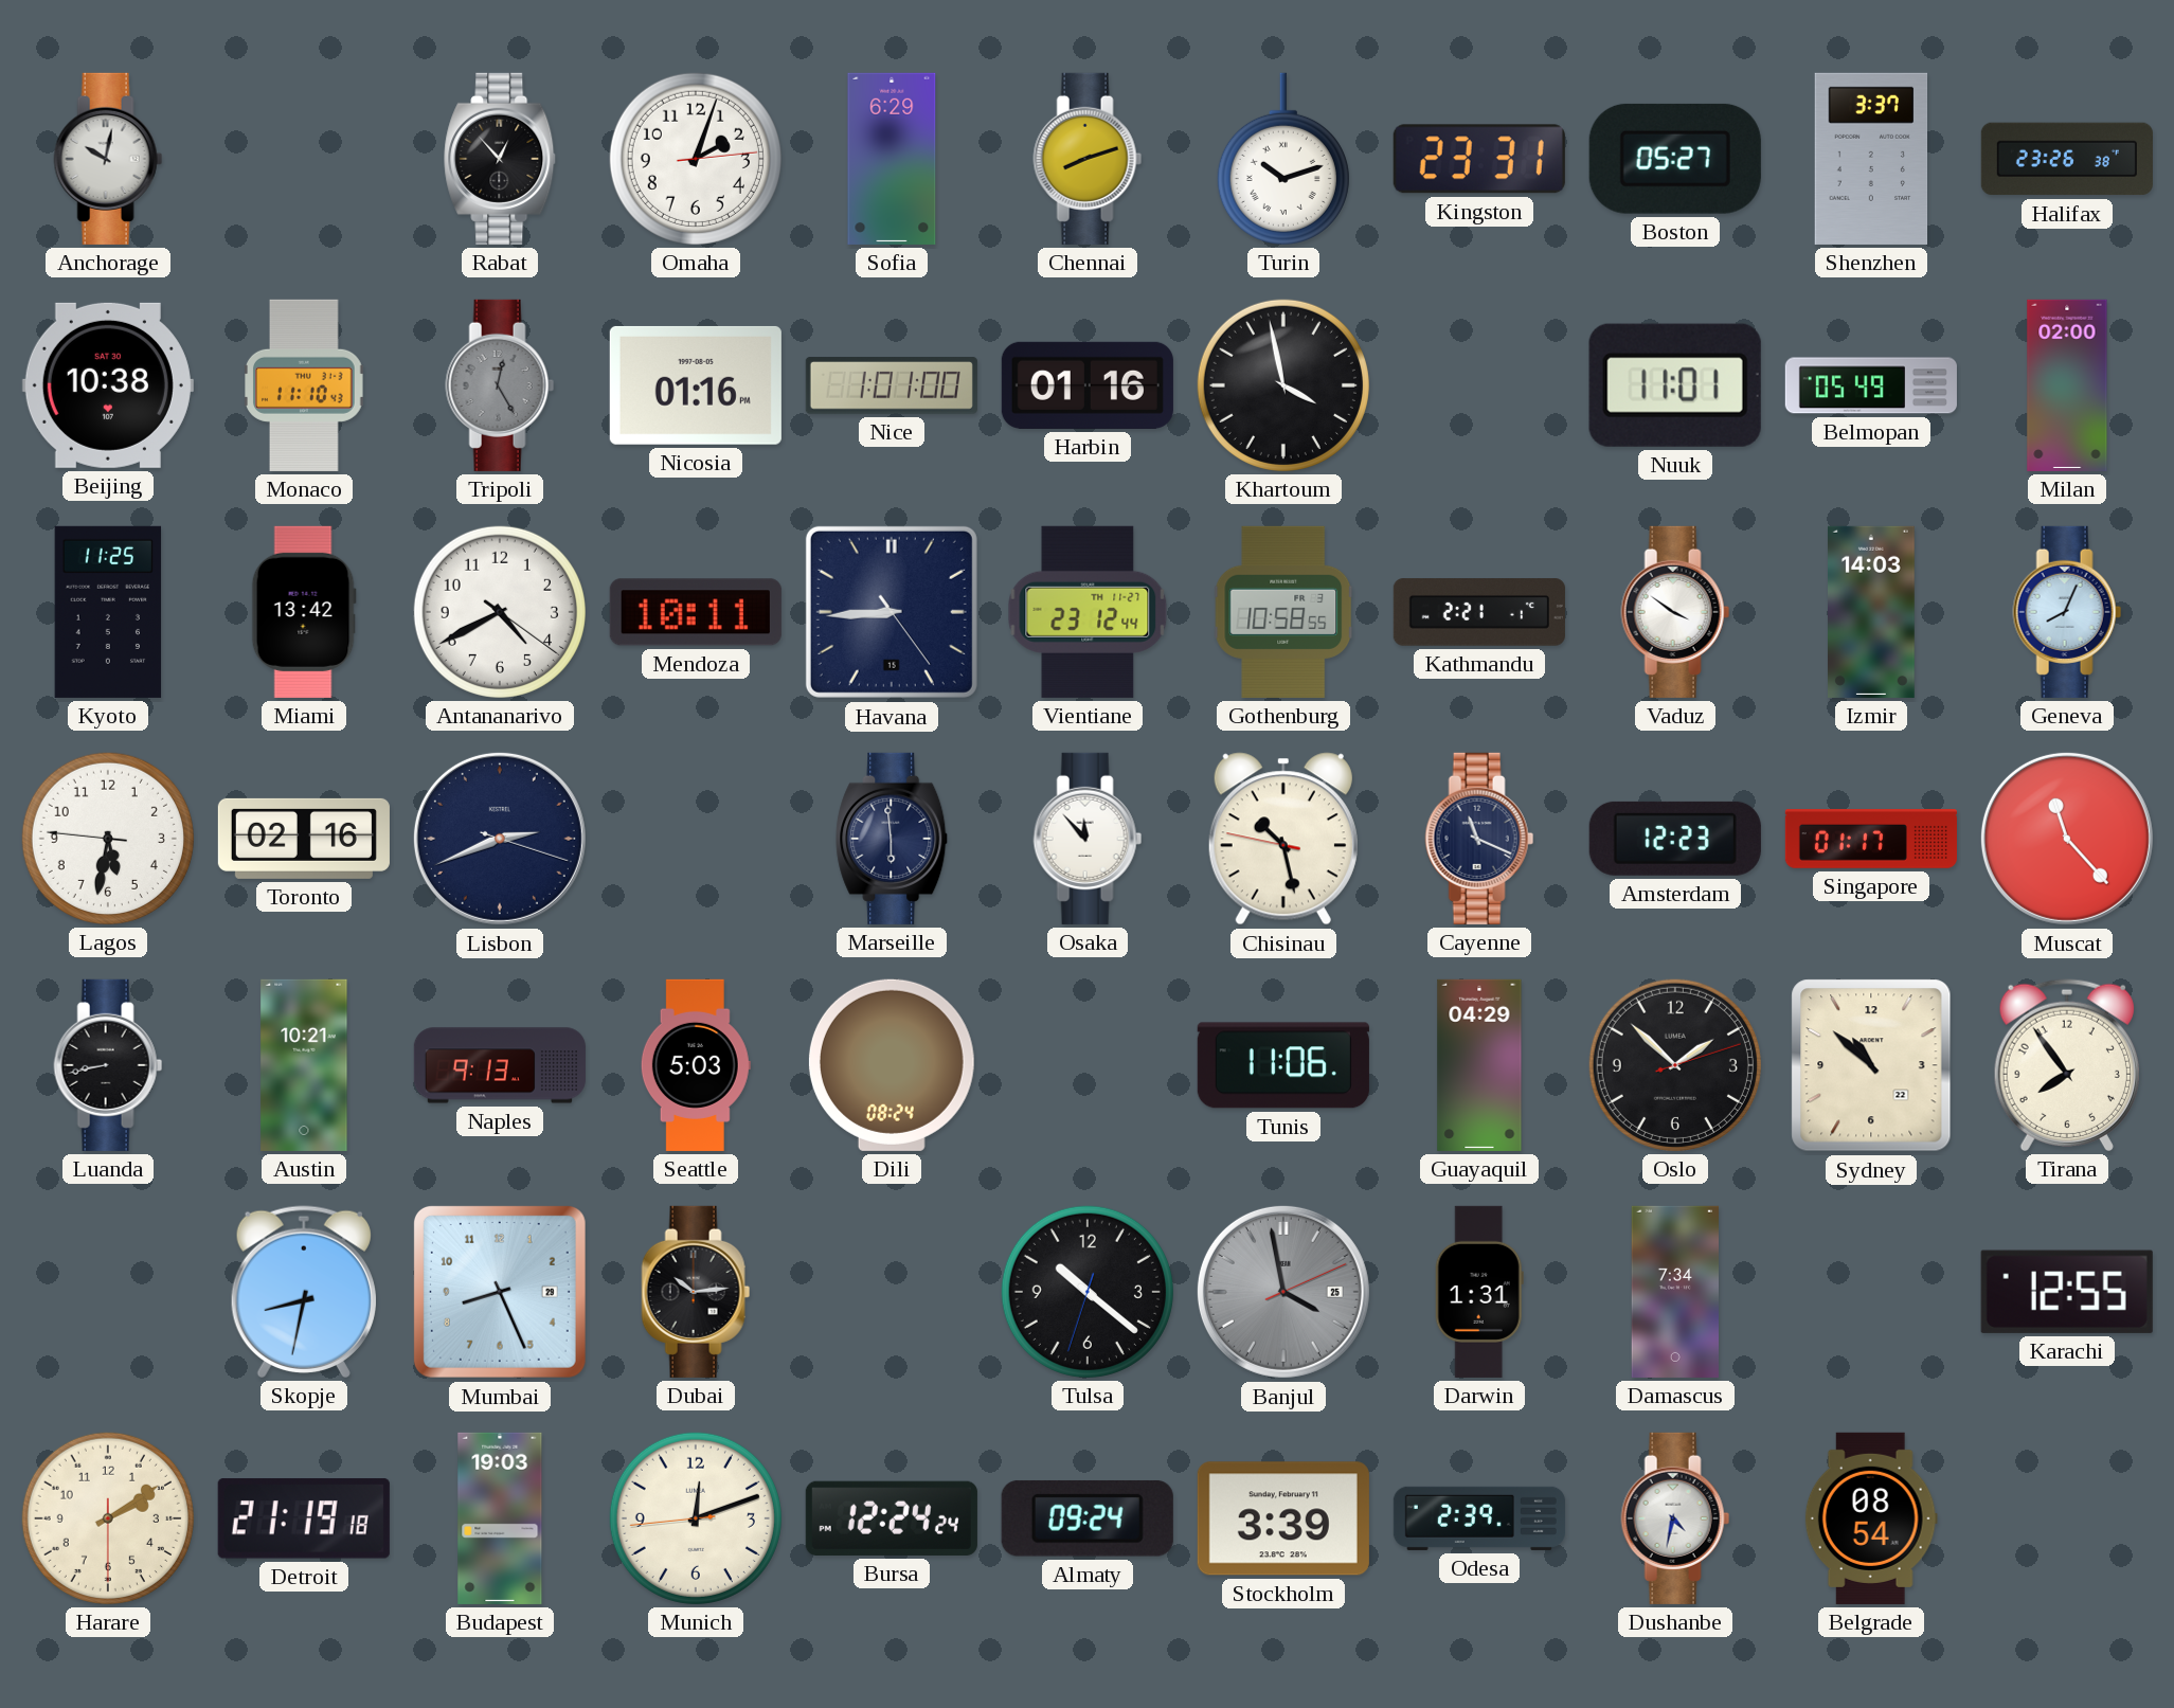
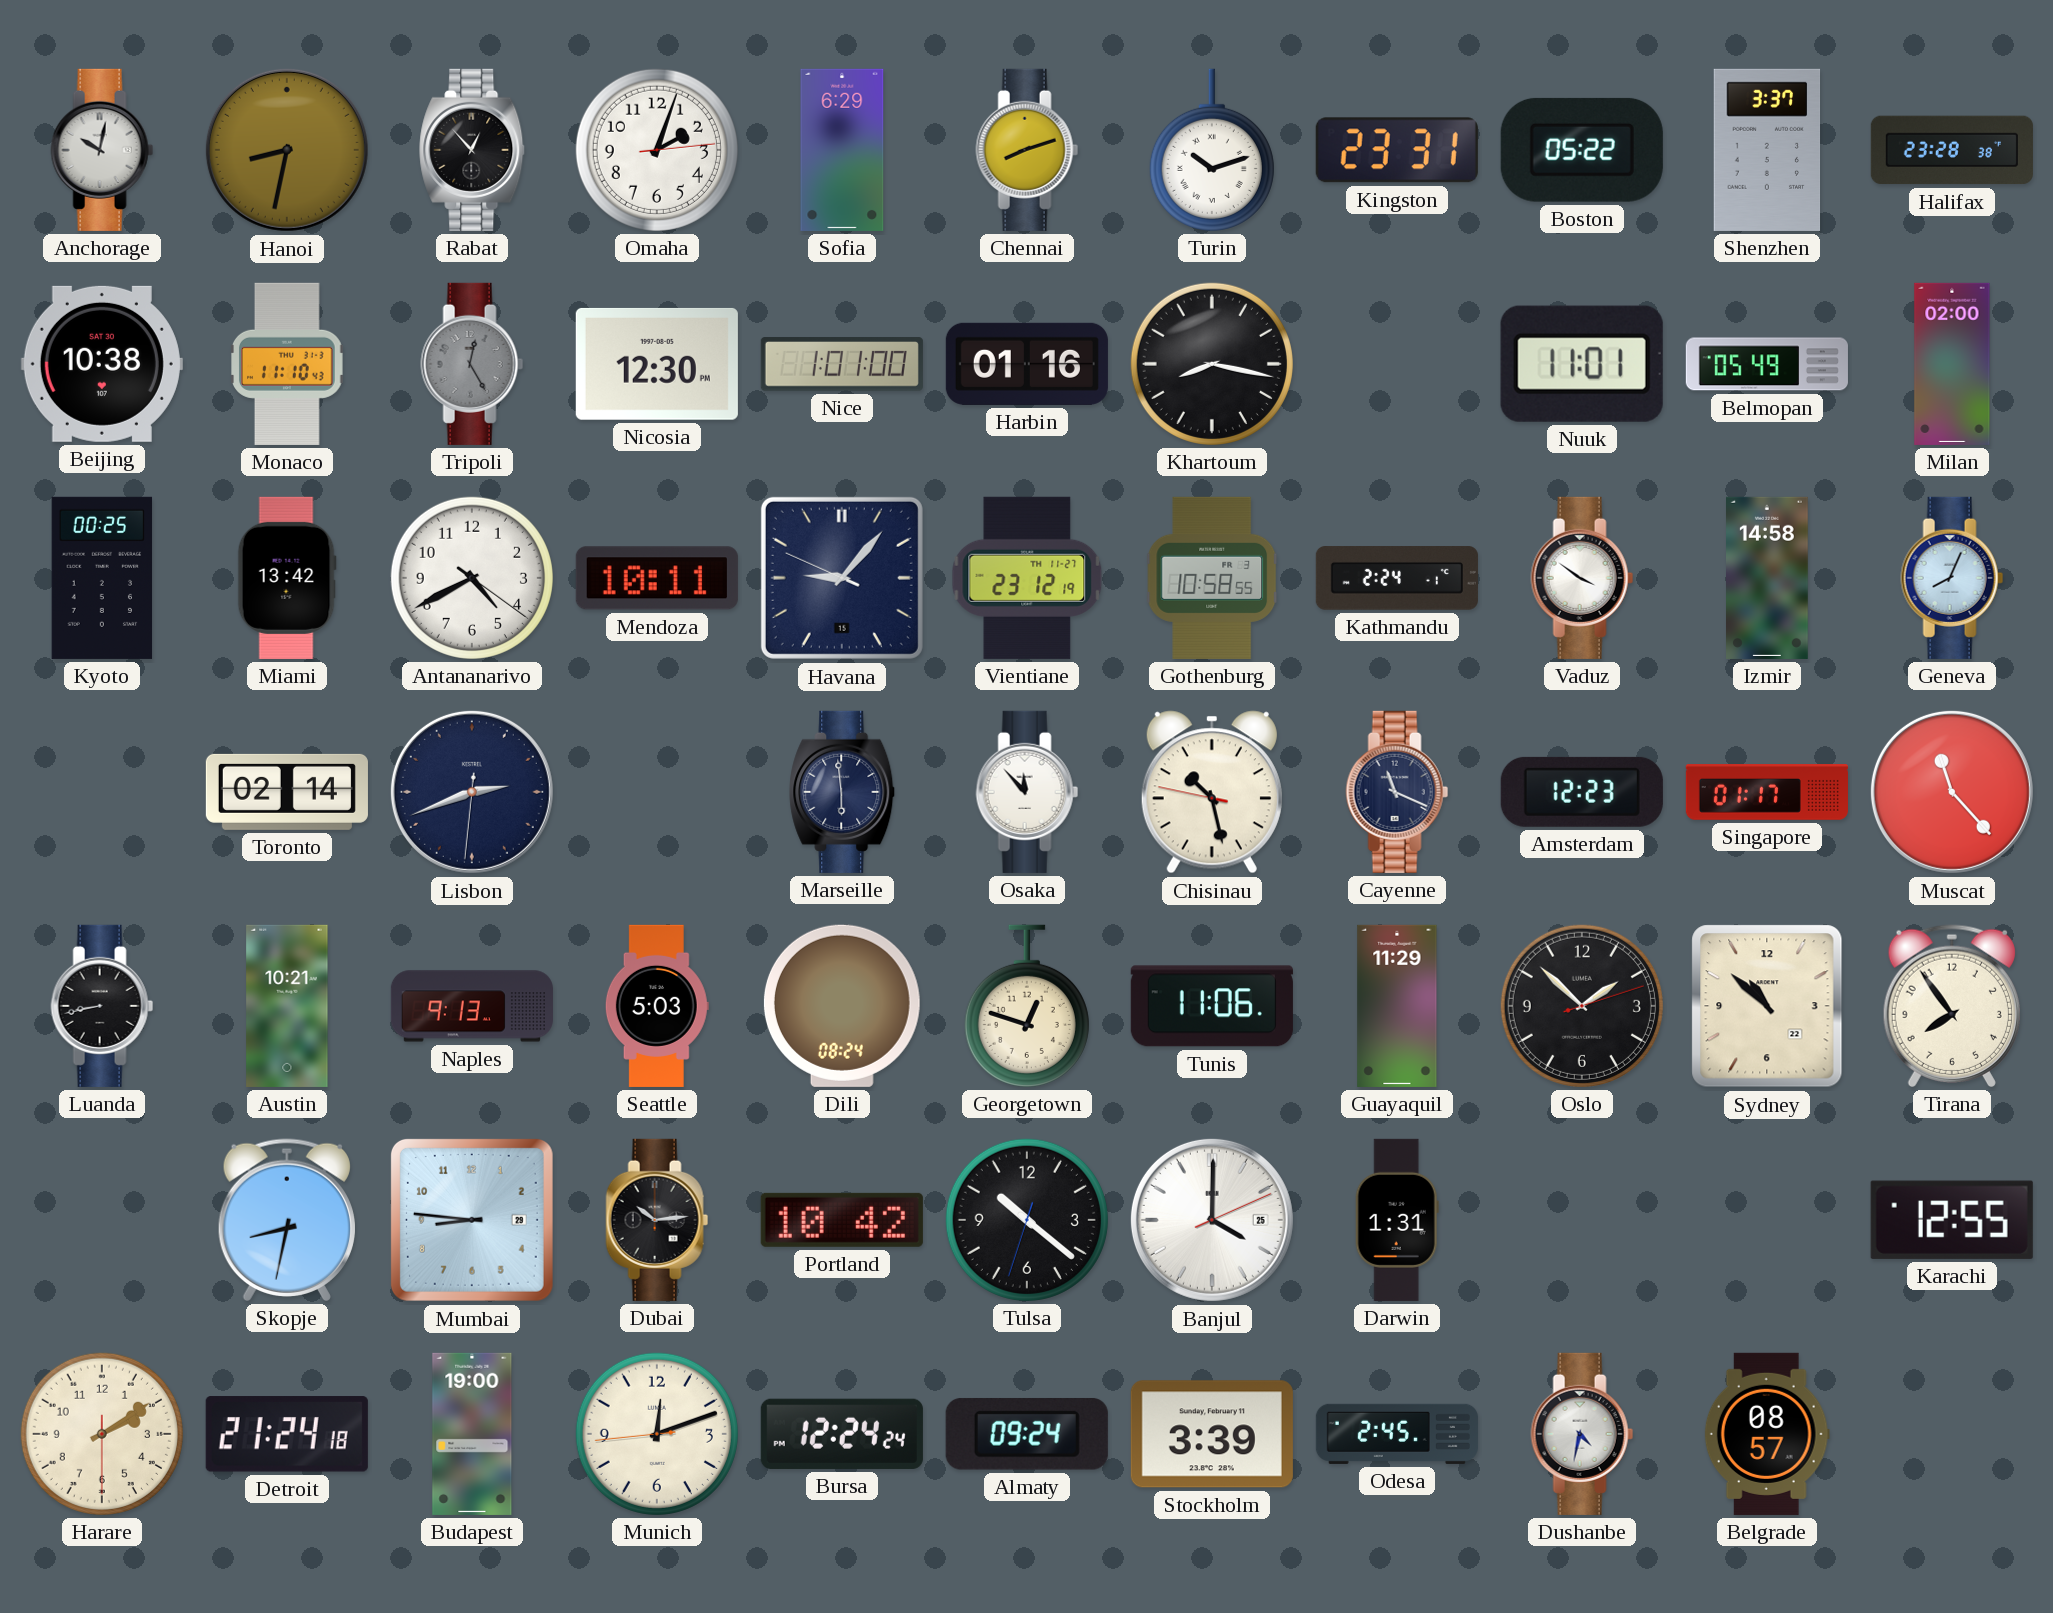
Hanoi: none -> 8:32
Boston: 05:27 -> 05:22
Halifax: 23:26 -> 23:28
Nicosia: 01:16 -> 12:30
Khartoum: 3:58 -> 8:17
Kyoto: 11:25 -> 00:25
Havana: 8:44 -> 9:06
Vientiane: 23:12:44 -> 23:12:19
Kathmandu: 2:21 -> 2:24
Izmir: 14:03 -> 14:58
Lagos: 5:31 -> none
Toronto: 02:16 -> 02:14
Lisbon: 2:41:18 -> 2:41:31
Georgetown: none -> 12:48
Guayaquil: 04:29 -> 11:29
Mumbai: 8:26 -> 8:46
Portland: none -> 10:42
Banjul: 3:58 -> 4:00
Banjul dial: grey -> white
Damascus: 7:34 -> none
Detroit: 21:19 -> 21:24
Budapest: 19:03 -> 19:00
Odesa: 2:39 -> 2:45
Belgrade: 08:54 -> 08:57
